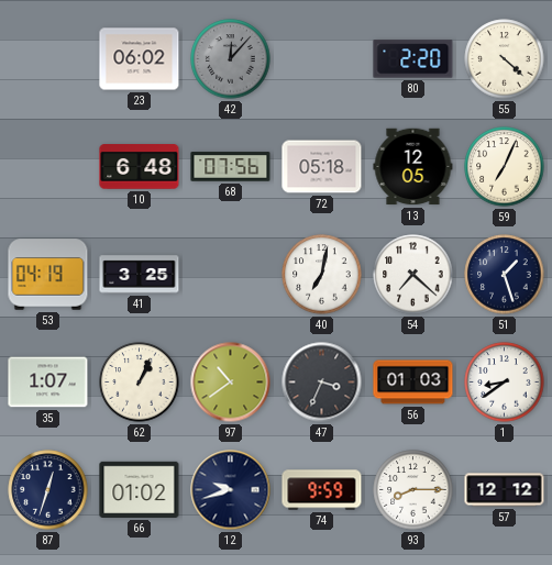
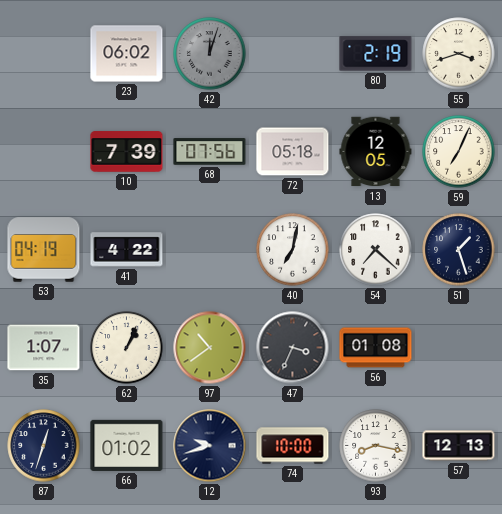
42: 12:07 -> 12:03
80: 2:20 -> 2:19
55: 4:22 -> 3:42
10: 6:48 -> 7:39
41: 3:25 -> 4:22
56: 01:03 -> 01:08
1: 8:39 -> none
74: 9:59 -> 10:00
93: 8:15 -> 8:17
57: 12:12 -> 12:13
